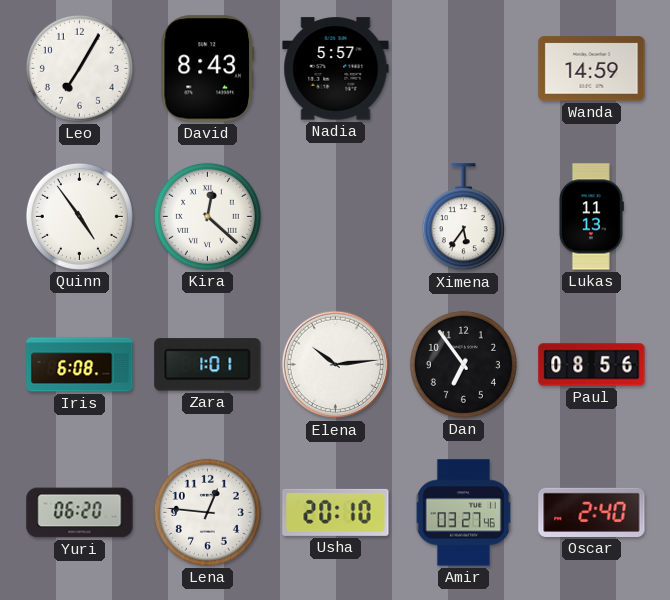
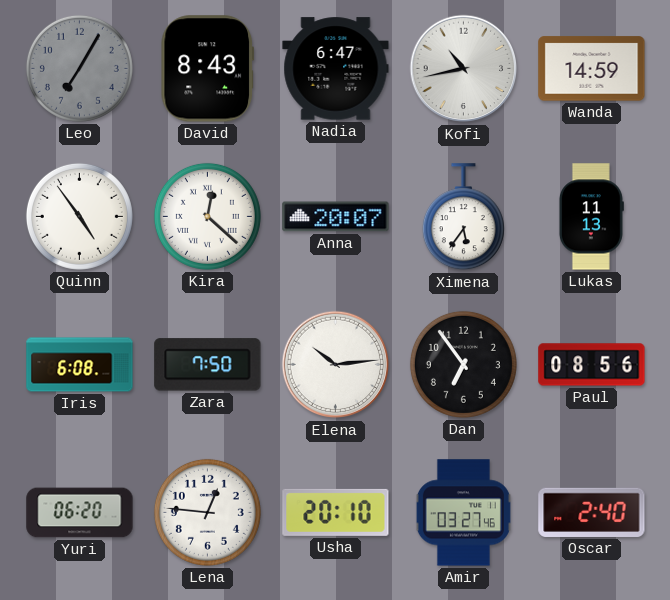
Leo dial: white -> grey
Nadia: 5:57 -> 6:47
Kofi: none -> 10:43
Anna: none -> 20:07
Zara: 1:01 -> 7:50
